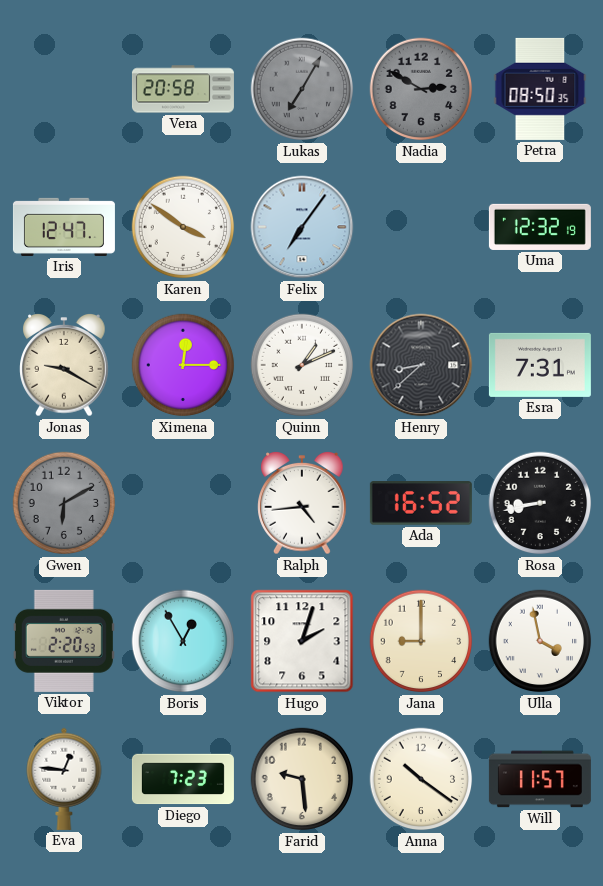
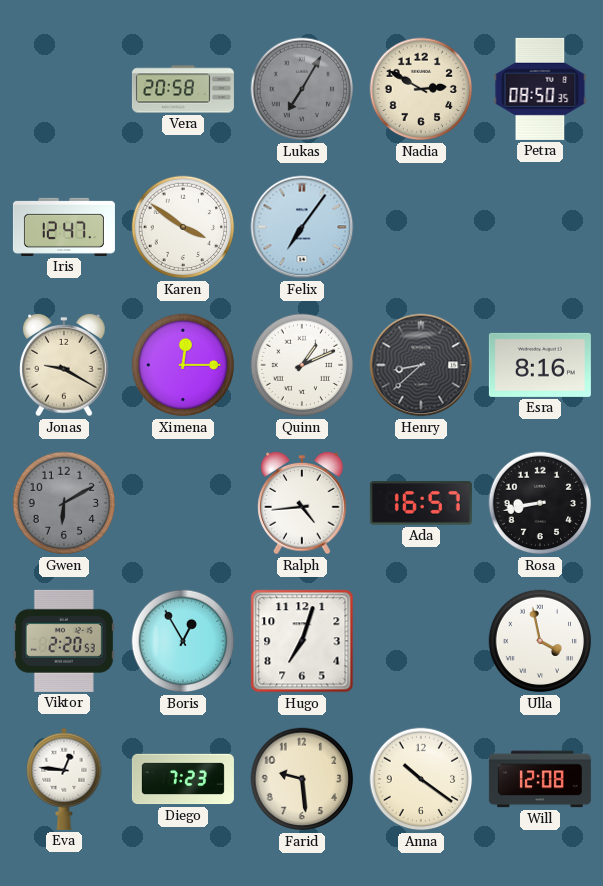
Nadia dial: grey -> cream
Uma: 12:32 -> none
Esra: 7:31 -> 8:16
Ada: 16:52 -> 16:57
Hugo: 2:03 -> 7:03
Jana: 9:00 -> none
Will: 11:57 -> 12:08
